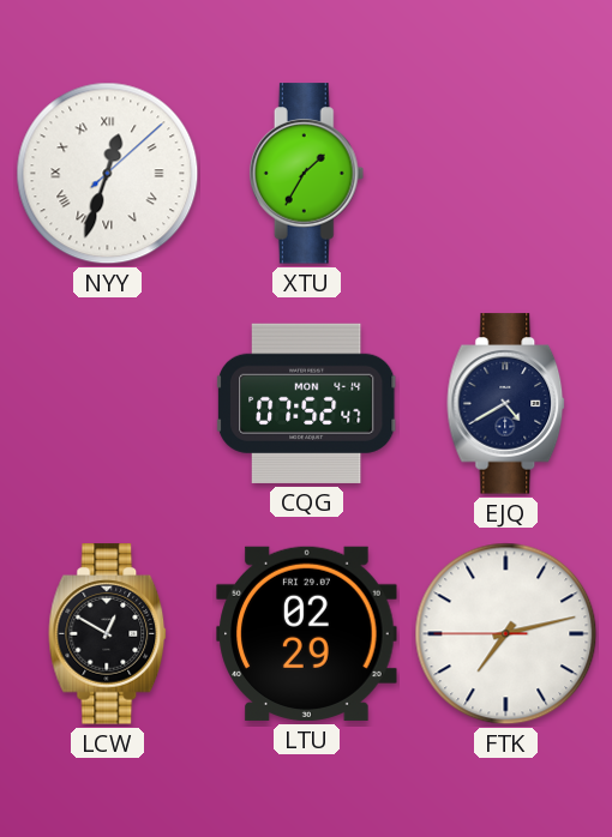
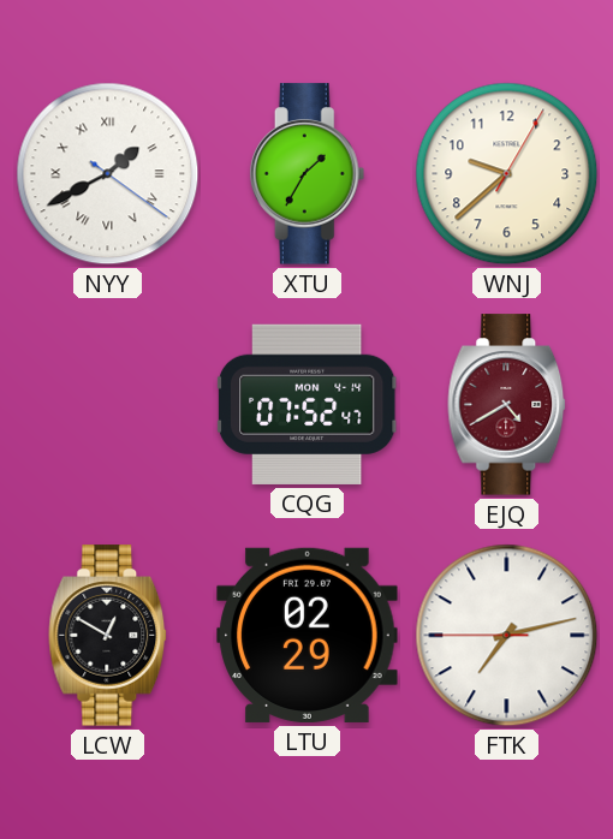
NYY: 12:33 -> 1:40
WNJ: none -> 9:38
EJQ dial: navy -> burgundy
